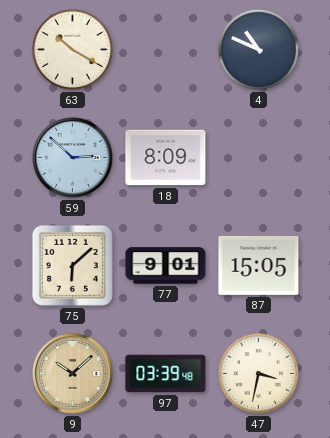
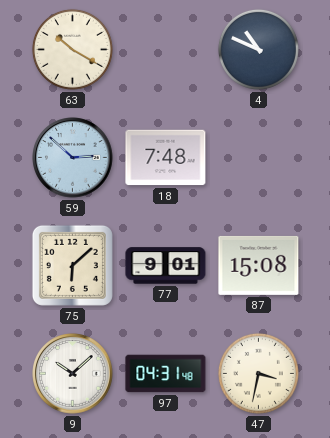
18: 8:09 -> 7:48
87: 15:05 -> 15:08
9 dial: champagne -> white
97: 03:39 -> 04:31
